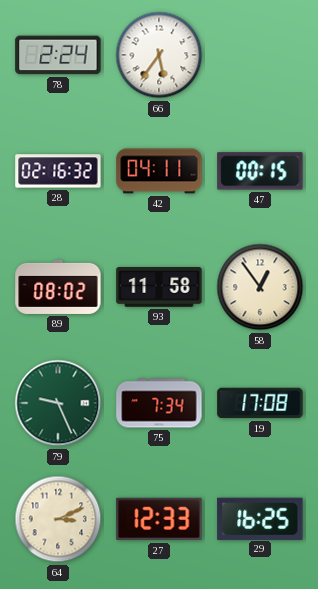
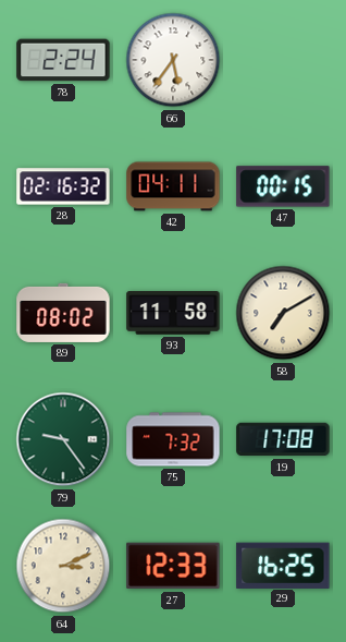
58: 12:54 -> 7:10
79: 9:26 -> 9:24
75: 7:34 -> 7:32
